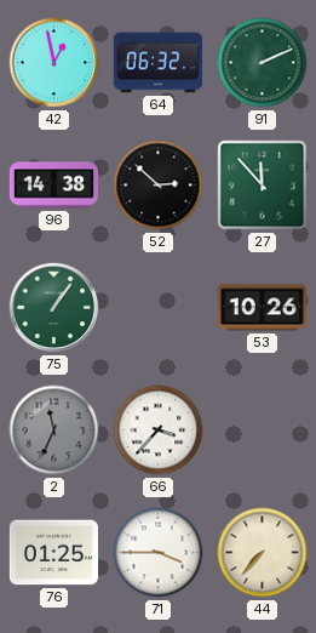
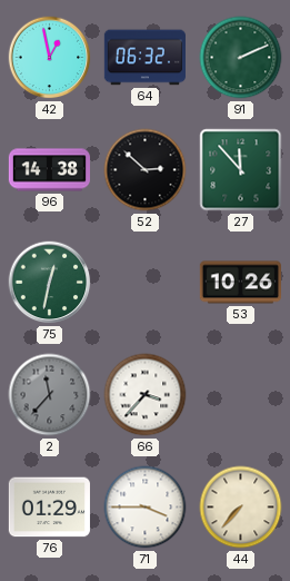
75: 1:06 -> 12:32
2: 11:34 -> 11:37
76: 01:25 -> 01:29
